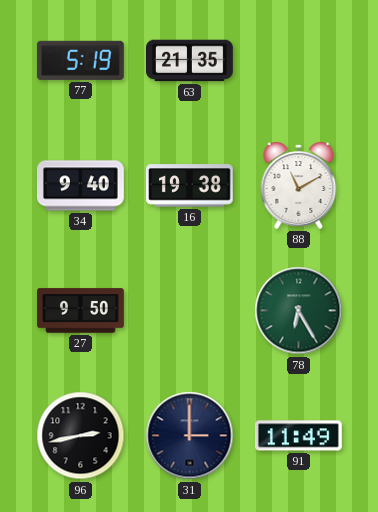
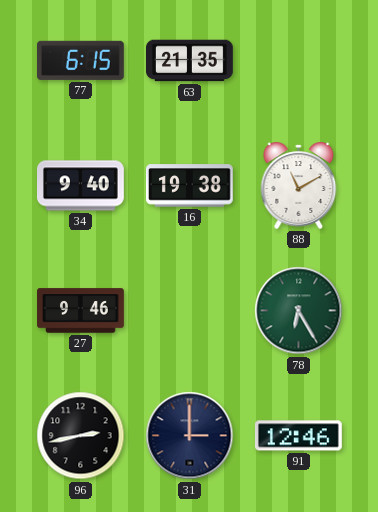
77: 5:19 -> 6:15
27: 9:50 -> 9:46
91: 11:49 -> 12:46
